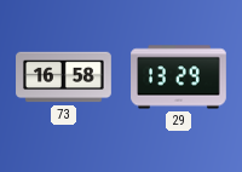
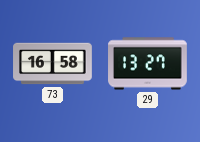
29: 13:29 -> 13:27
